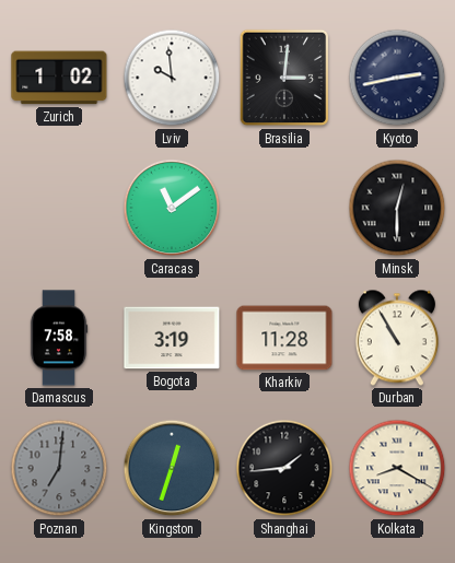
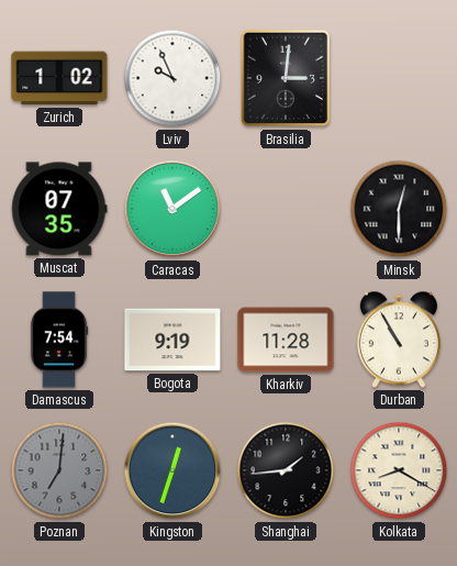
Lviv: 9:59 -> 9:56
Kyoto: 2:43 -> none
Muscat: none -> 07:35
Damascus: 7:58 -> 7:54
Bogota: 3:19 -> 9:19
